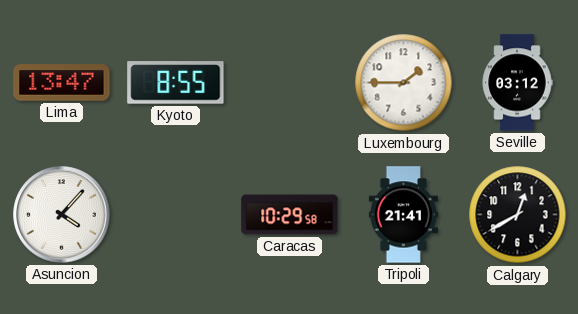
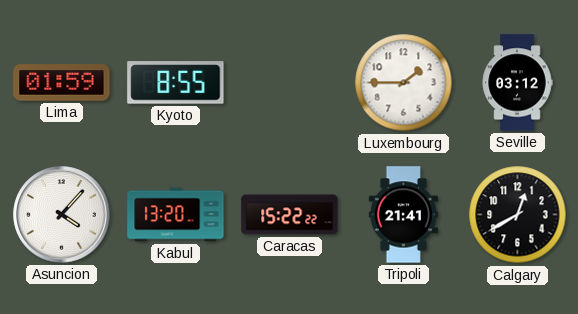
Lima: 13:47 -> 01:59
Kabul: none -> 13:20
Caracas: 10:29 -> 15:22
